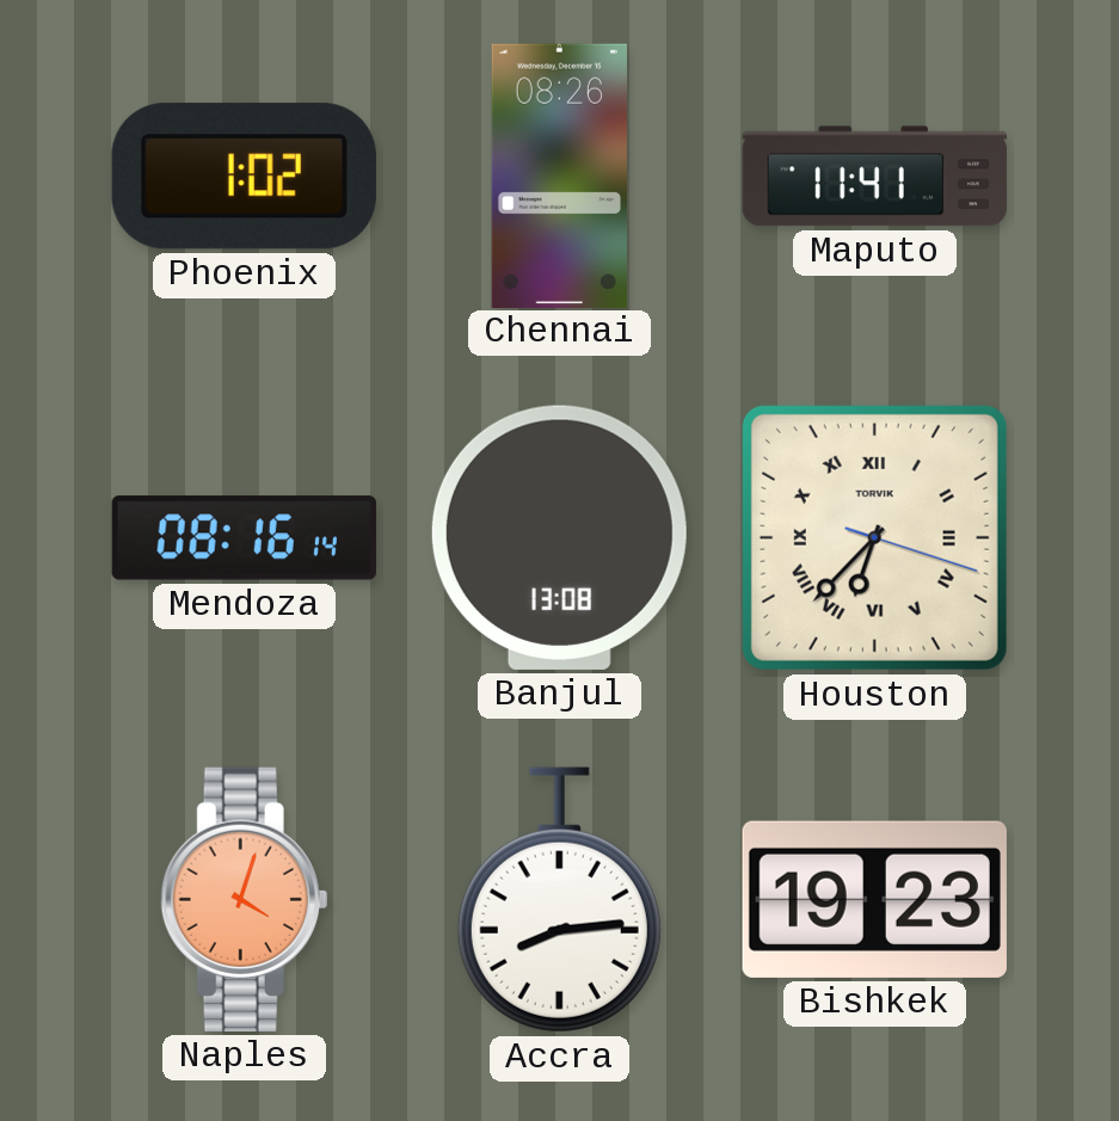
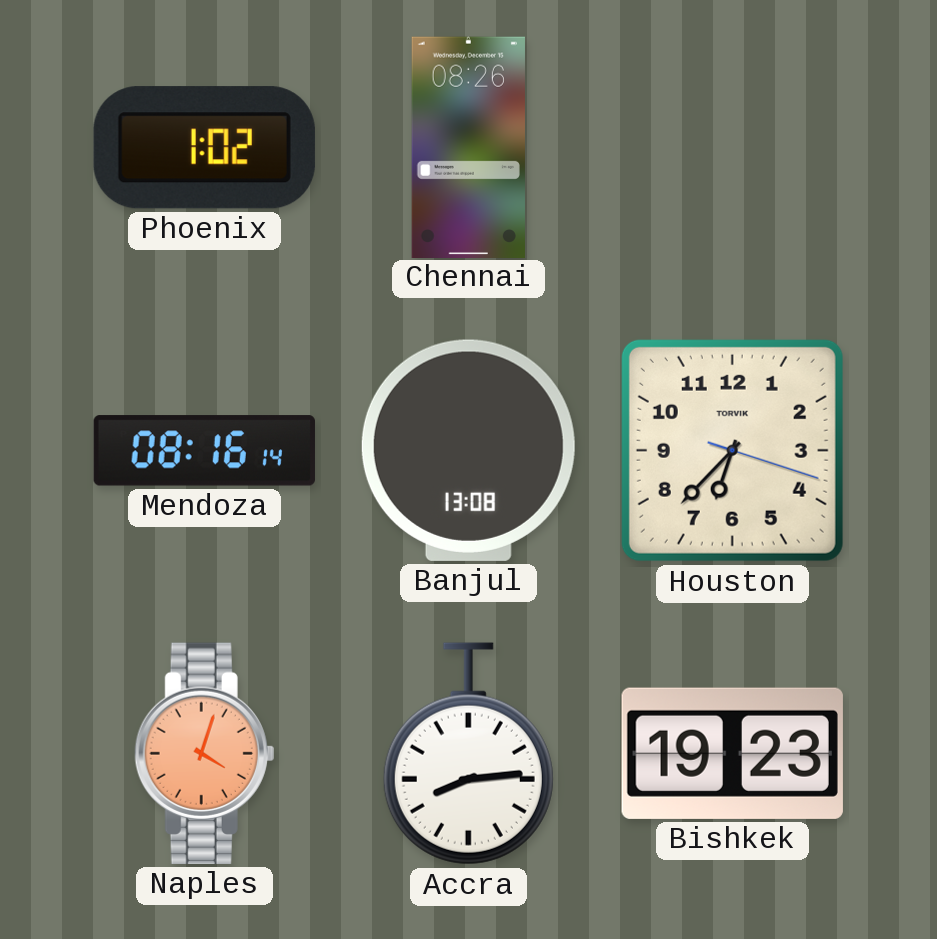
Maputo: 11:41 -> none
Houston numerals: Roman -> Arabic
